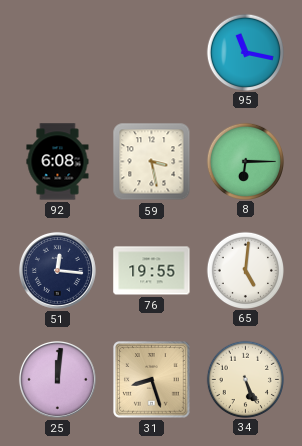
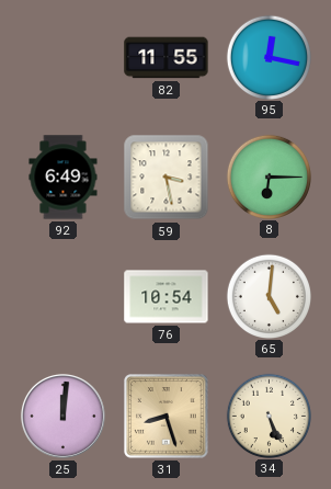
82: none -> 11:55
95: 11:17 -> 12:17
92: 6:08 -> 6:49
51: 12:16 -> none
76: 19:55 -> 10:54
